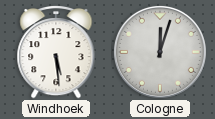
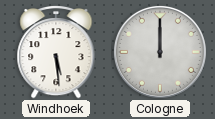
Cologne: 12:03 -> 12:00
